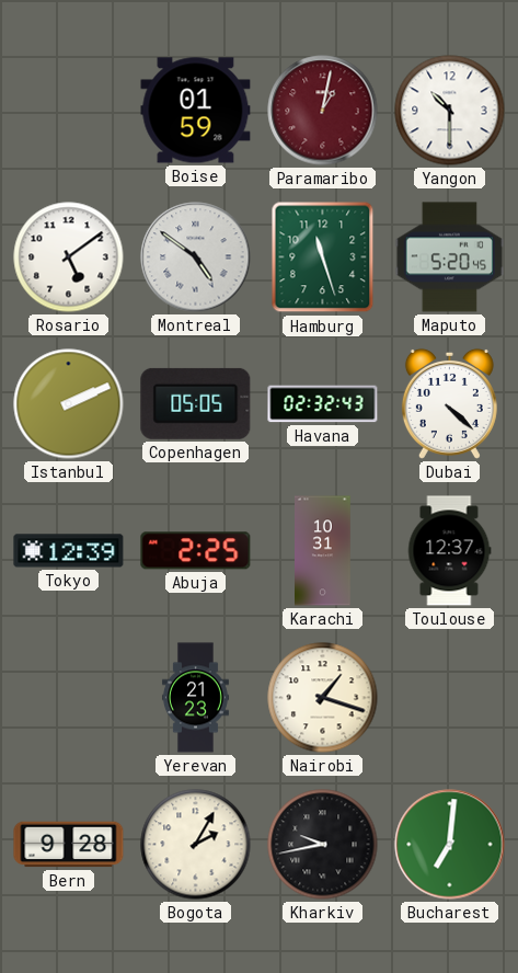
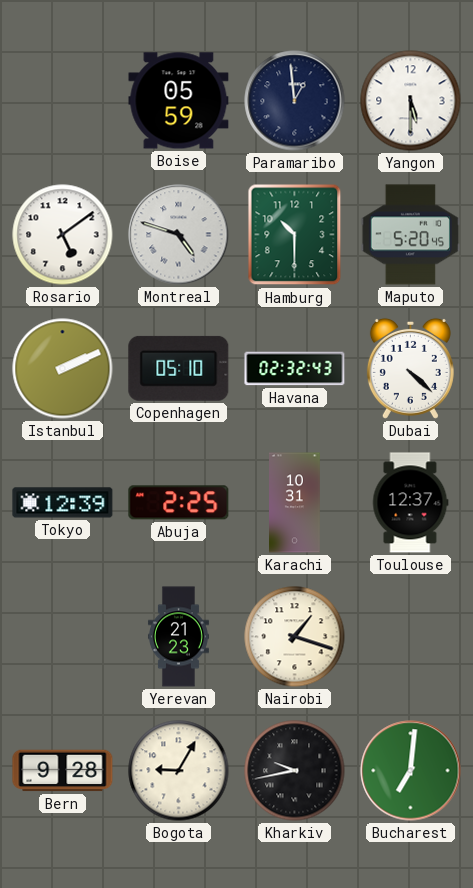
Boise: 01:59 -> 05:59
Paramaribo: 1:02 -> 12:59
Paramaribo dial: burgundy -> navy
Yangon: 10:30 -> 5:30
Montreal: 4:51 -> 4:48
Hamburg: 11:27 -> 10:30
Copenhagen: 05:05 -> 05:10
Bogota: 2:05 -> 9:05
